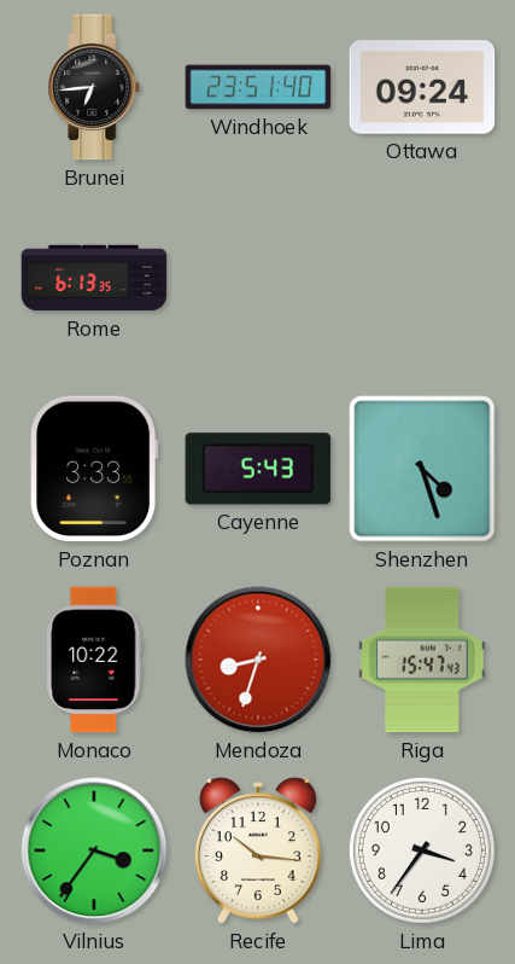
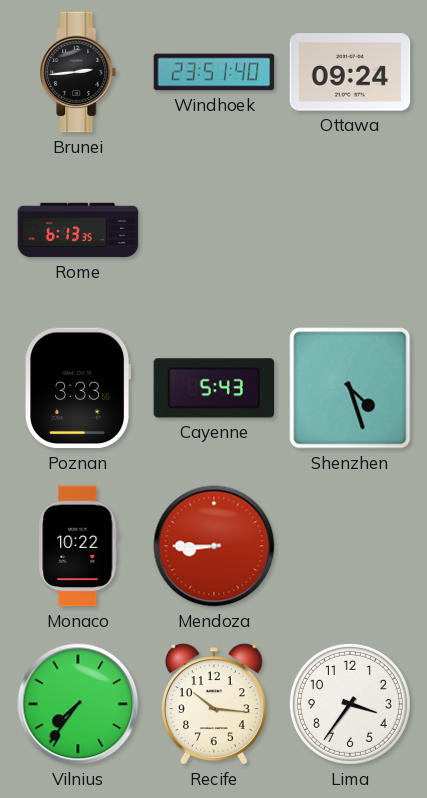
Brunei: 6:44 -> 2:44
Mendoza: 8:33 -> 8:45
Riga: 15:47 -> none
Vilnius: 3:36 -> 7:36
